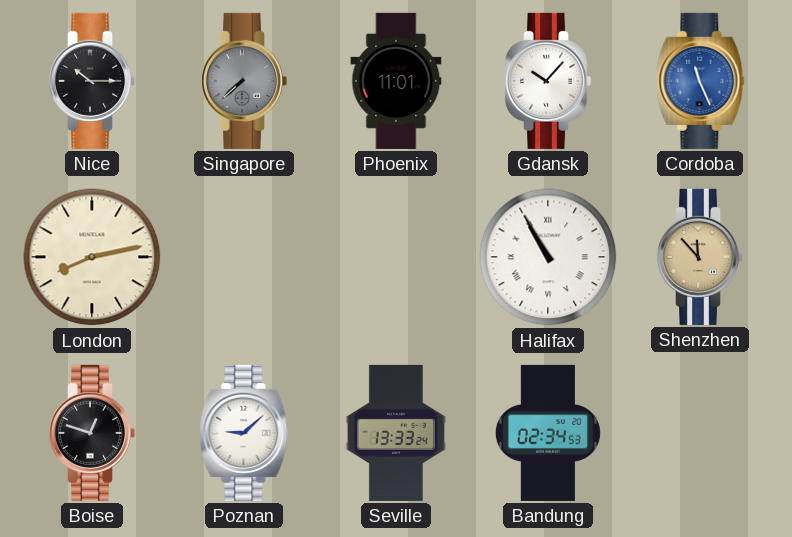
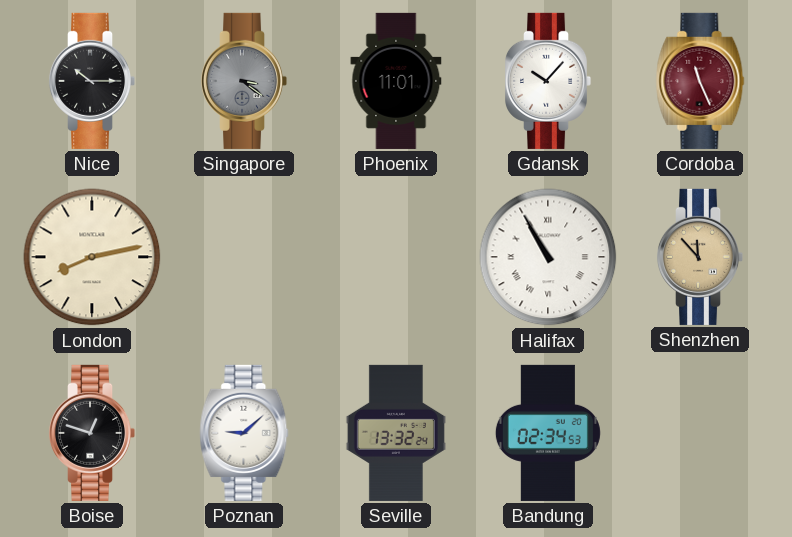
Singapore: 7:38 -> 3:21
Cordoba dial: blue -> burgundy
Seville: 13:33 -> 13:32
